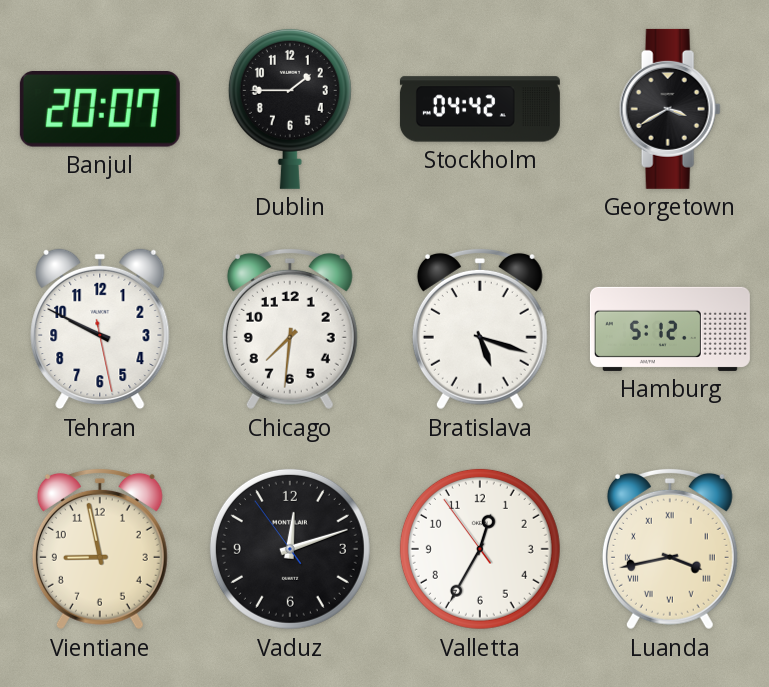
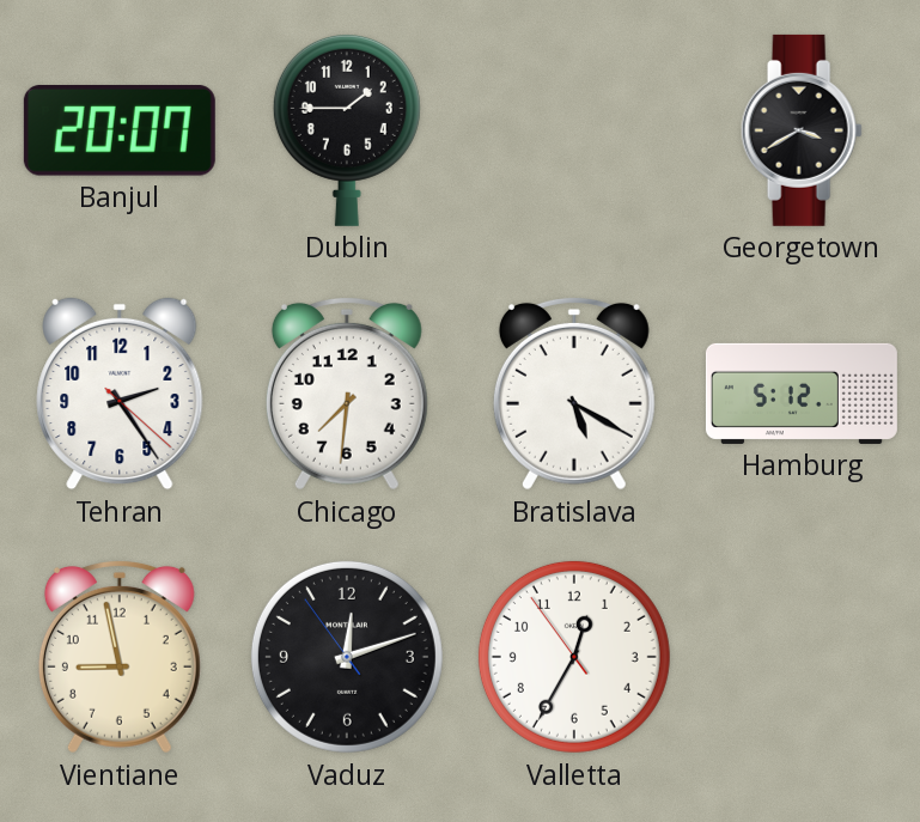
Stockholm: 04:42 -> none
Tehran: 9:49 -> 2:24
Bratislava: 5:18 -> 5:20
Luanda: 3:43 -> none
